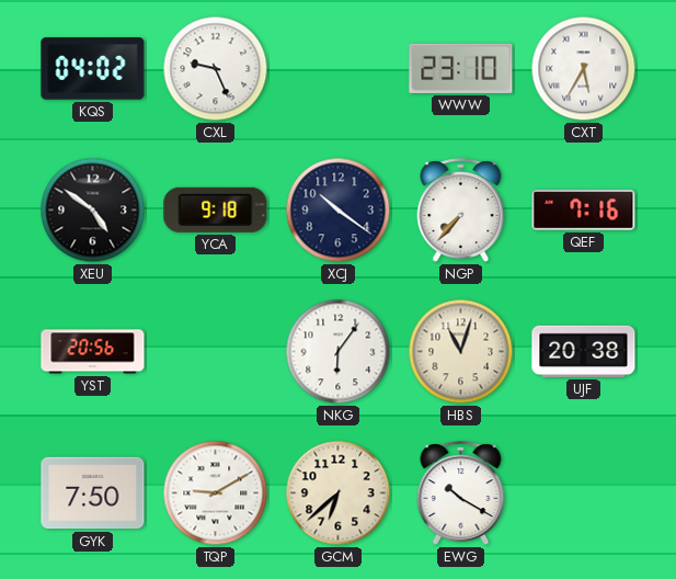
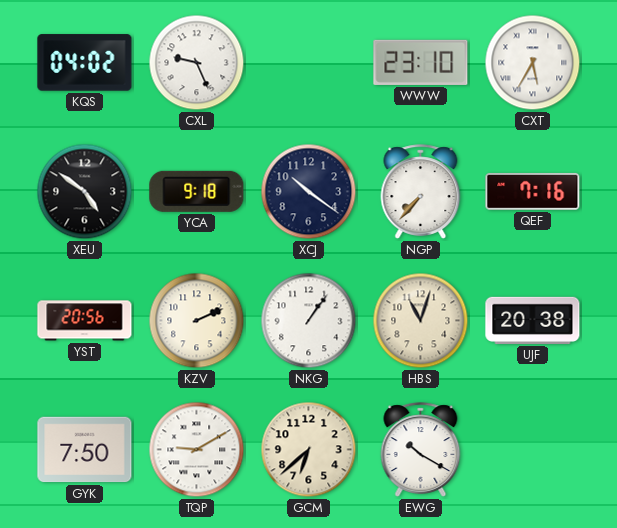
KZV: none -> 2:11
NKG: 6:06 -> 1:06
